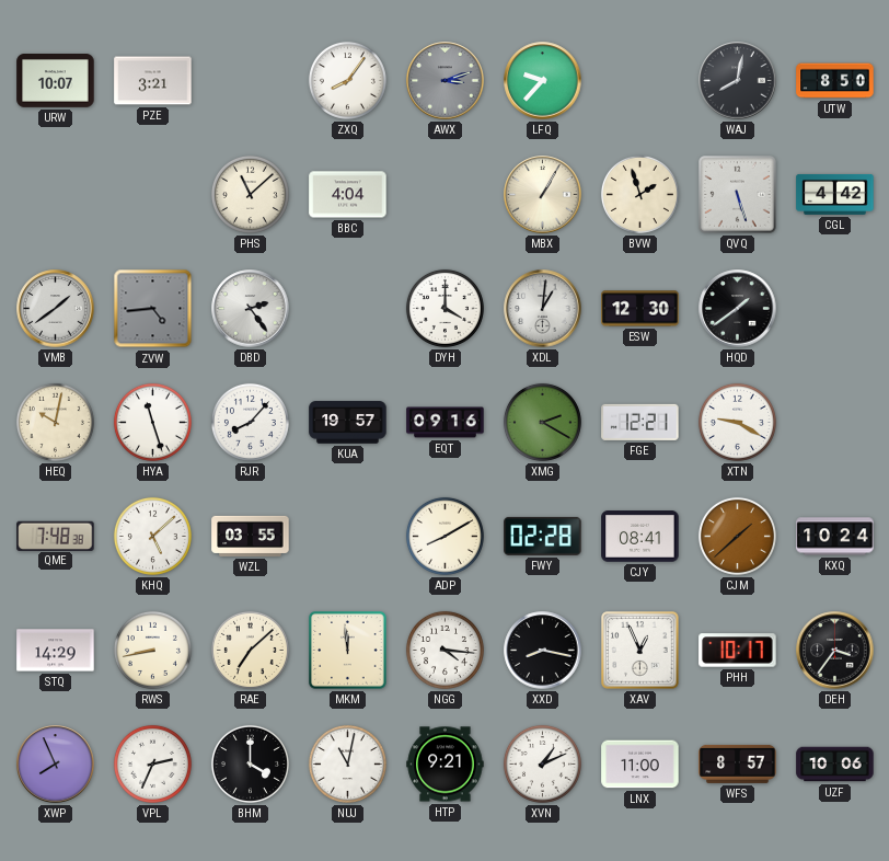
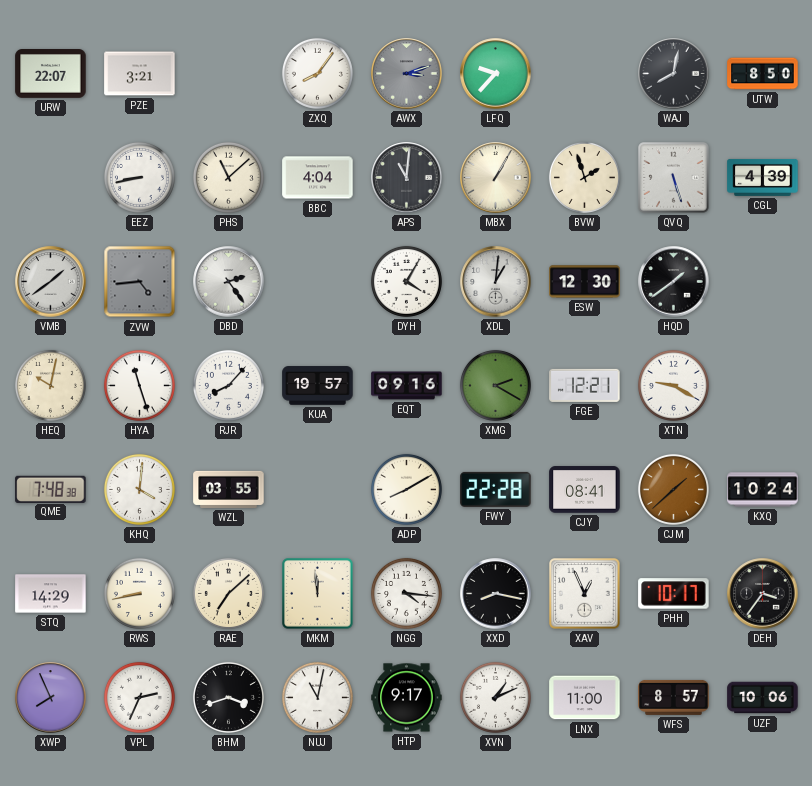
URW: 10:07 -> 22:07
EEZ: none -> 8:43
APS: none -> 11:01
CGL: 4:42 -> 4:39
DYH: 4:00 -> 4:05
KHQ: 5:08 -> 4:01
FWY: 02:28 -> 22:28
BHM: 4:00 -> 3:42
HTP: 9:21 -> 9:17
